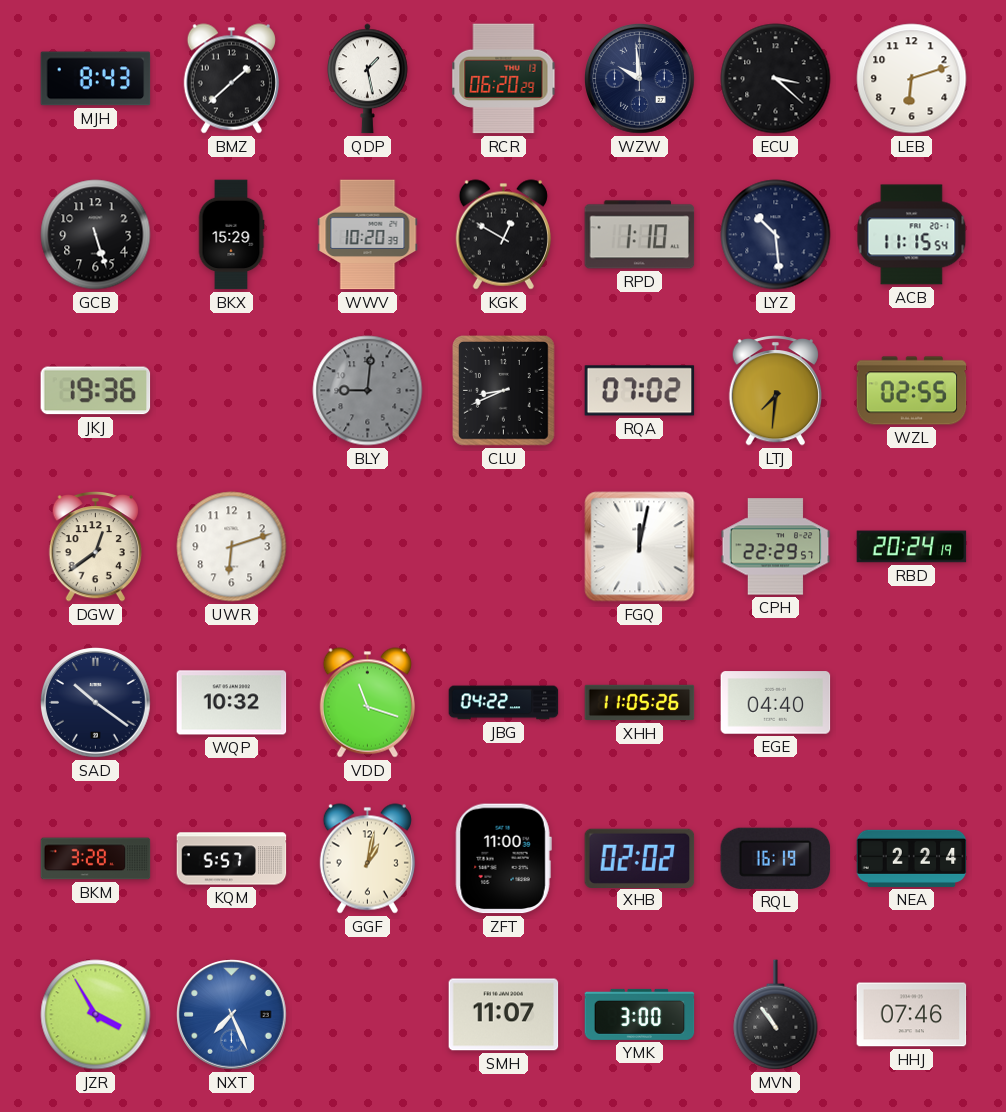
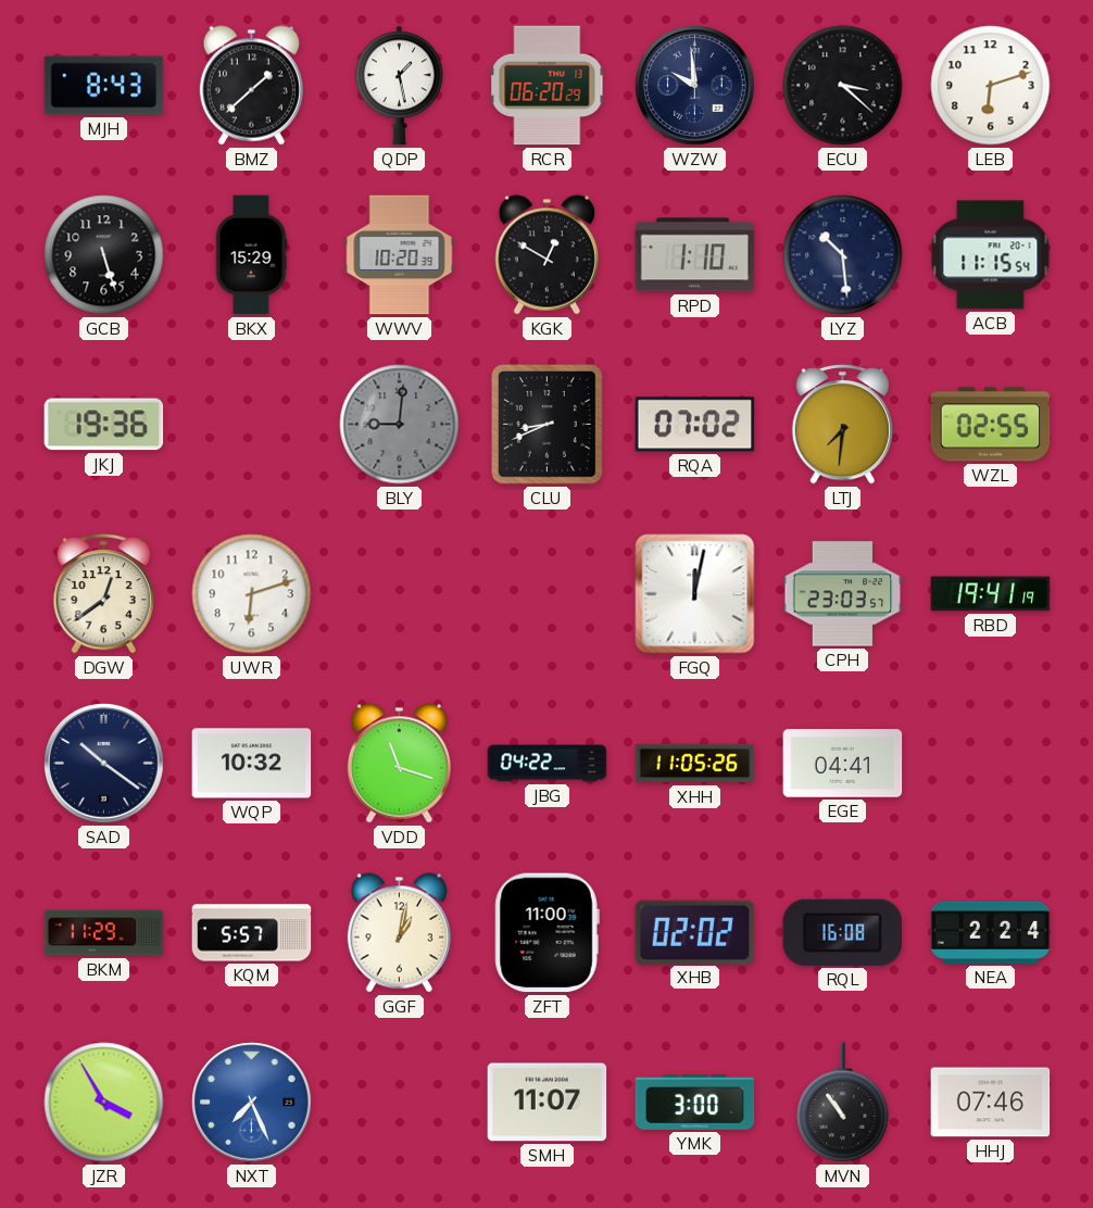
CPH: 22:29 -> 23:03
RBD: 20:24 -> 19:41
EGE: 04:40 -> 04:41
BKM: 3:28 -> 11:29
RQL: 16:19 -> 16:08
